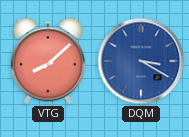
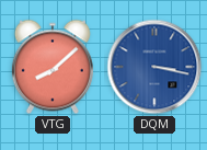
DQM: 3:20 -> 3:17
